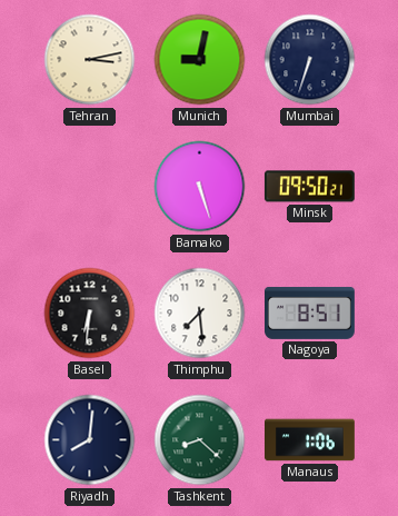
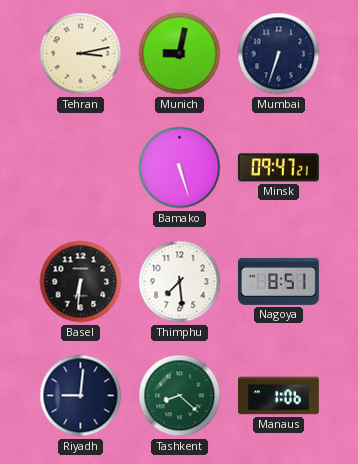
Minsk: 09:50 -> 09:47
Riyadh: 8:01 -> 9:01
